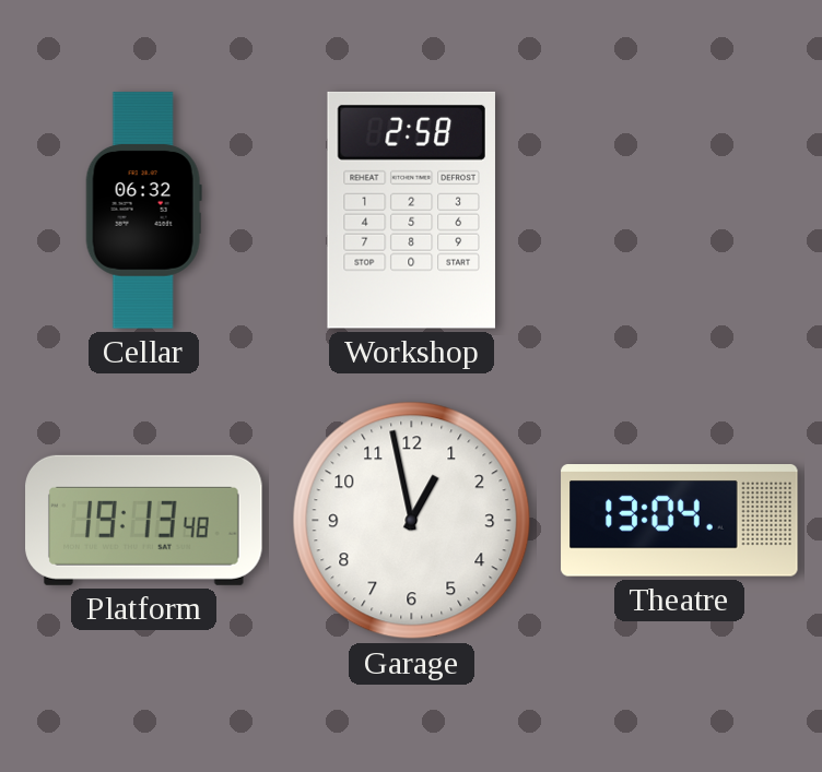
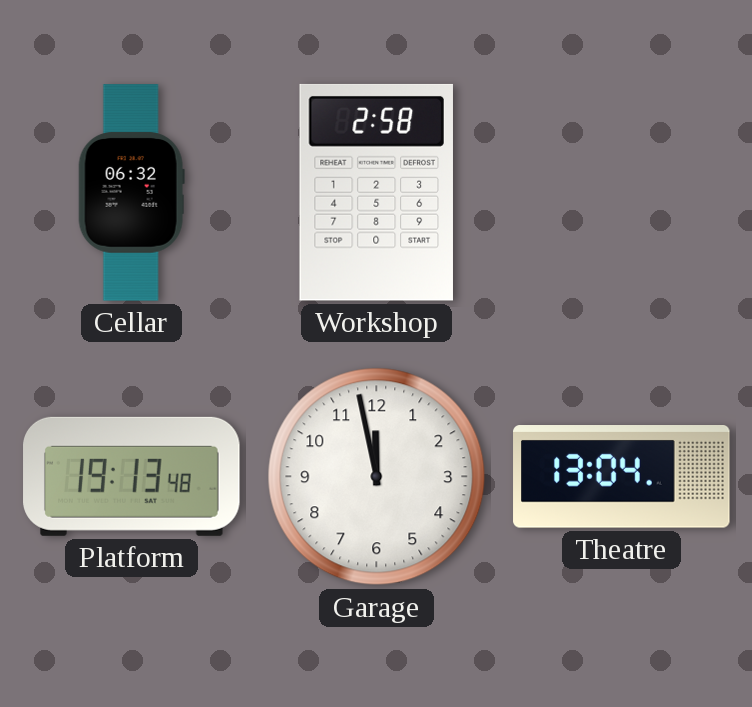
Garage: 12:58 -> 11:58
